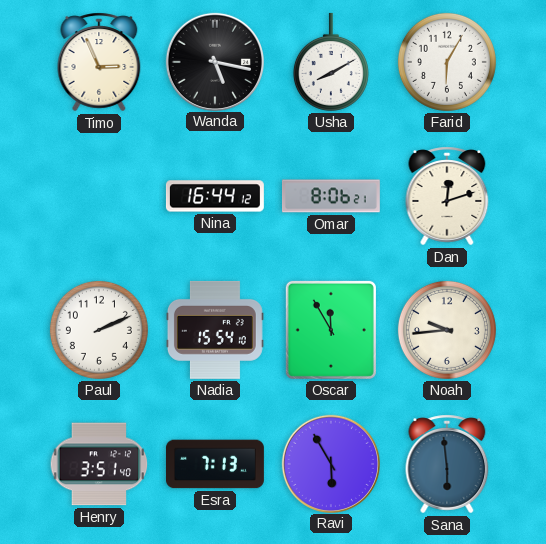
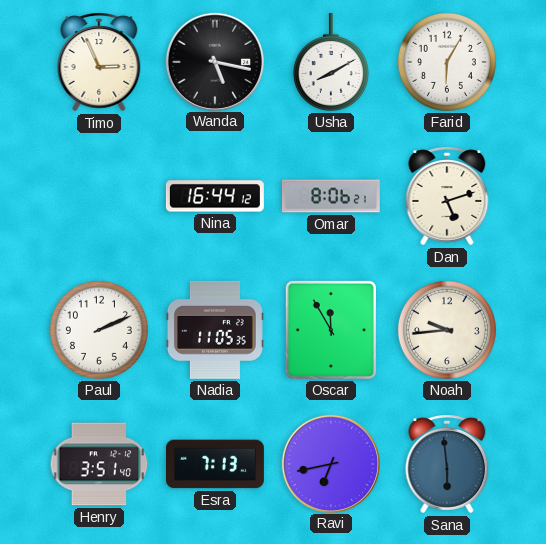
Dan: 12:12 -> 5:12
Nadia: 15:54 -> 11:05
Ravi: 5:55 -> 6:43
